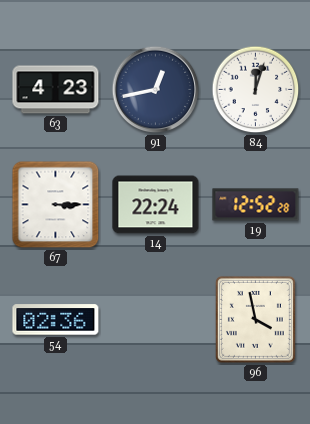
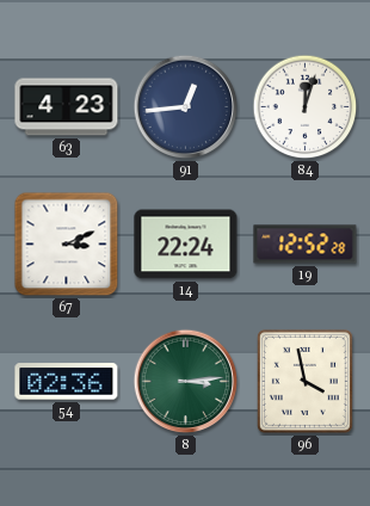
91: 12:43 -> 12:44
67: 3:15 -> 3:11
8: none -> 3:14
